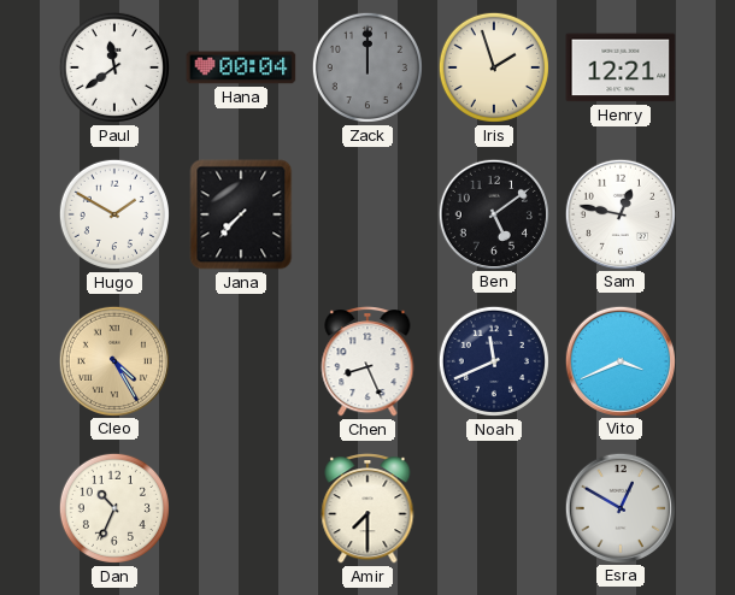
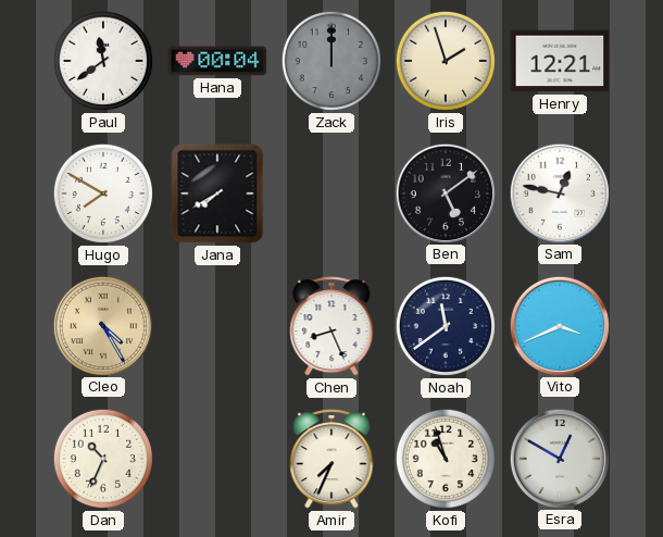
Hugo: 1:50 -> 7:50
Jana: 7:37 -> 7:40
Noah: 11:41 -> 11:39
Amir: 7:30 -> 7:34
Kofi: none -> 10:57
